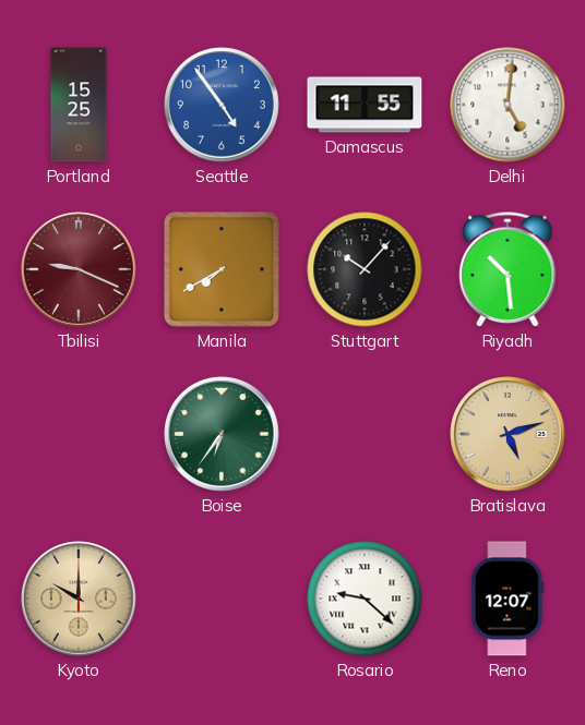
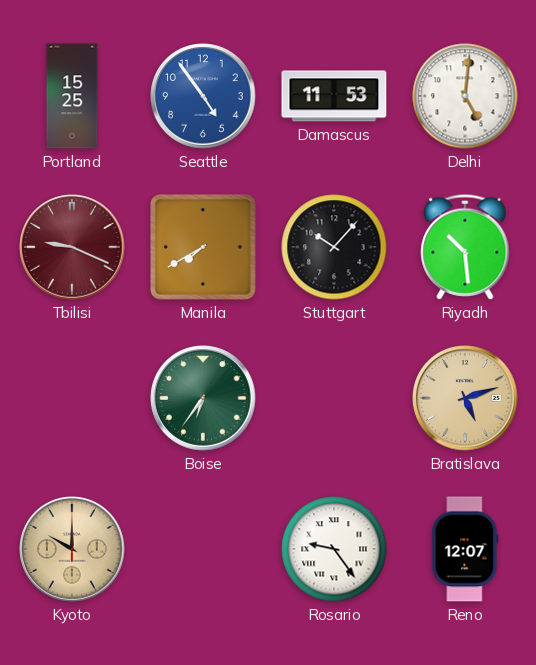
Damascus: 11:55 -> 11:53
Rosario: 9:22 -> 9:24
